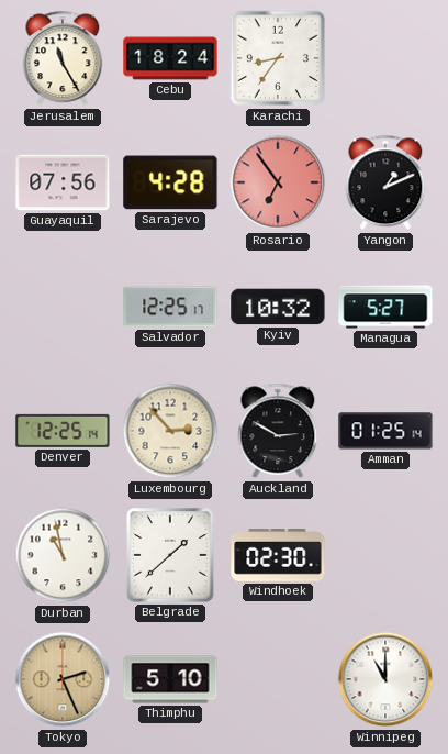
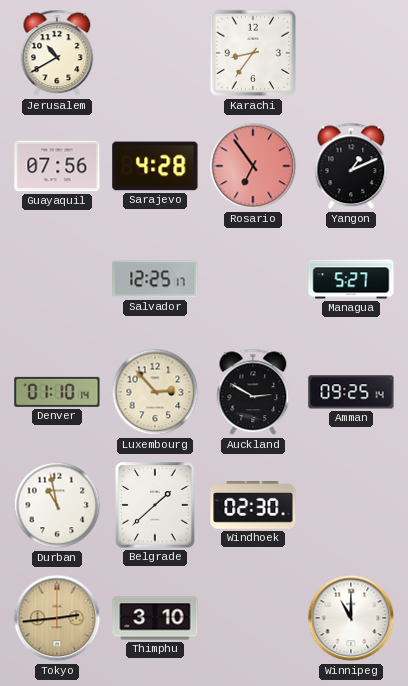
Jerusalem: 11:25 -> 10:40
Cebu: 18:24 -> none
Kyiv: 10:32 -> none
Denver: 12:25 -> 01:10
Amman: 01:25 -> 09:25
Tokyo: 2:26 -> 2:44
Thimphu: 5:10 -> 3:10
